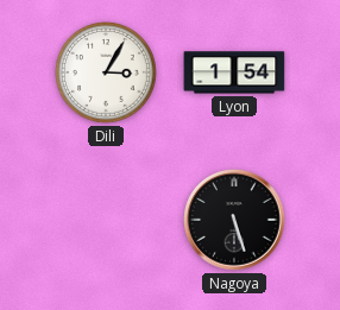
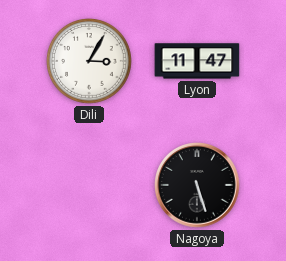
Lyon: 1:54 -> 11:47
